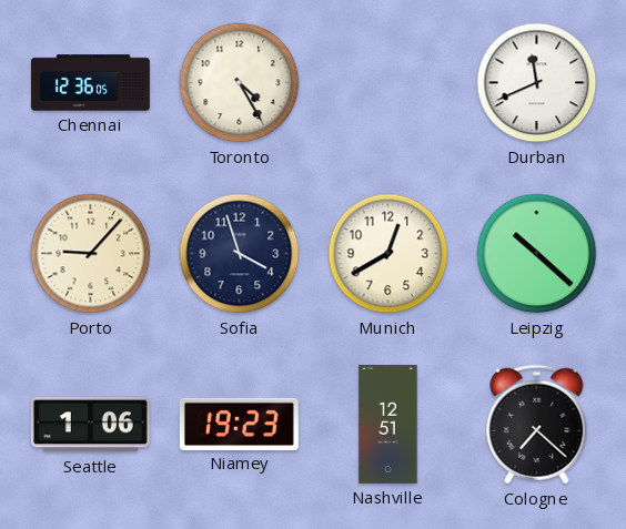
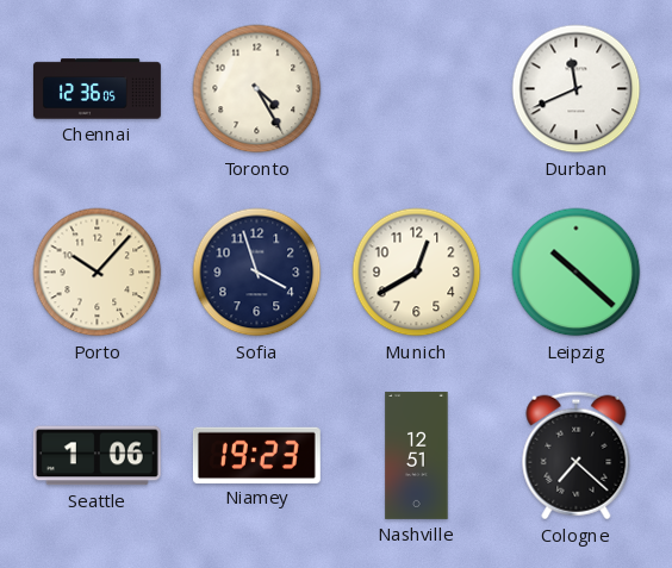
Porto: 9:07 -> 10:07
